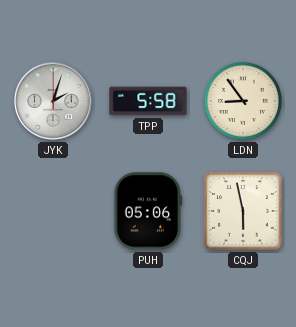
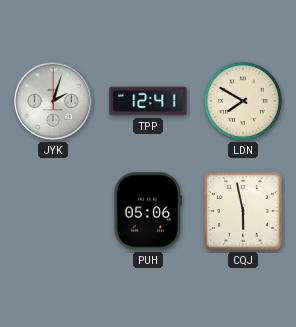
TPP: 5:58 -> 12:41
LDN: 8:54 -> 7:50
